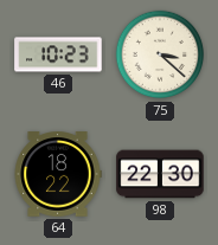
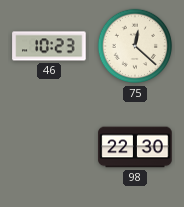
75: 3:22 -> 12:22
64: 18:22 -> none
